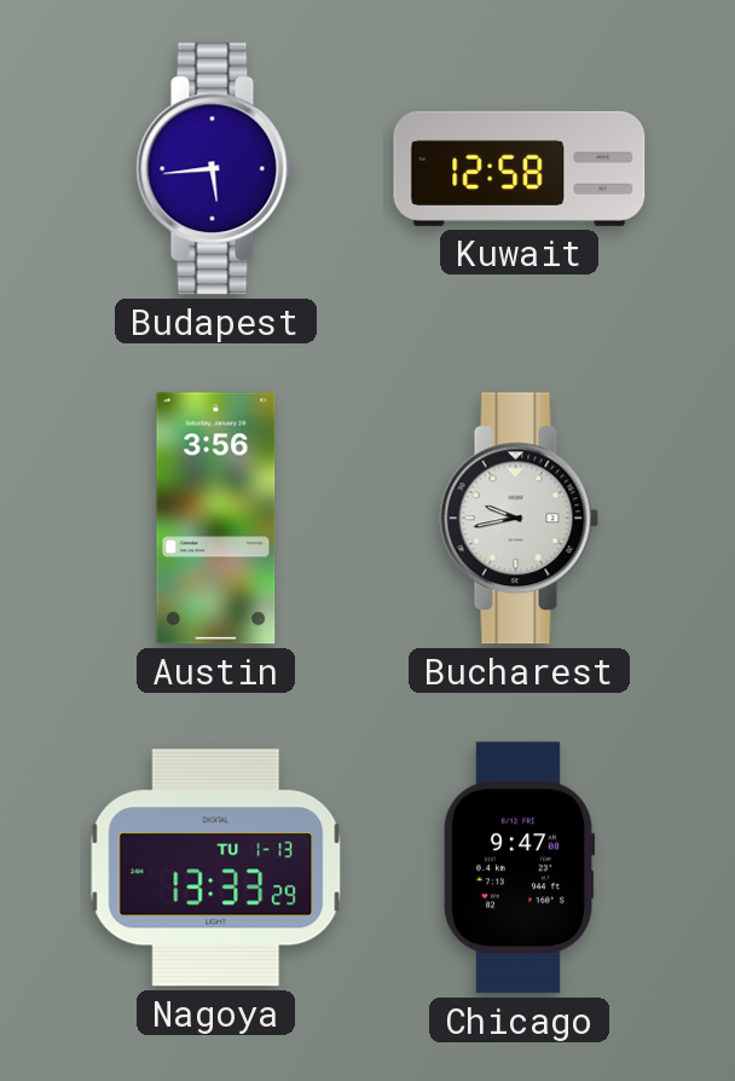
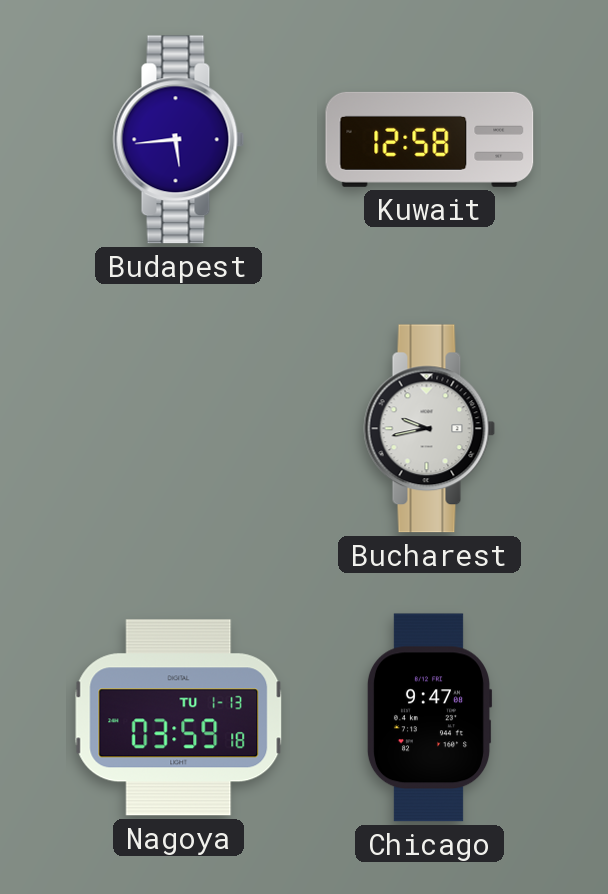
Austin: 3:56 -> none
Nagoya: 13:33 -> 03:59
